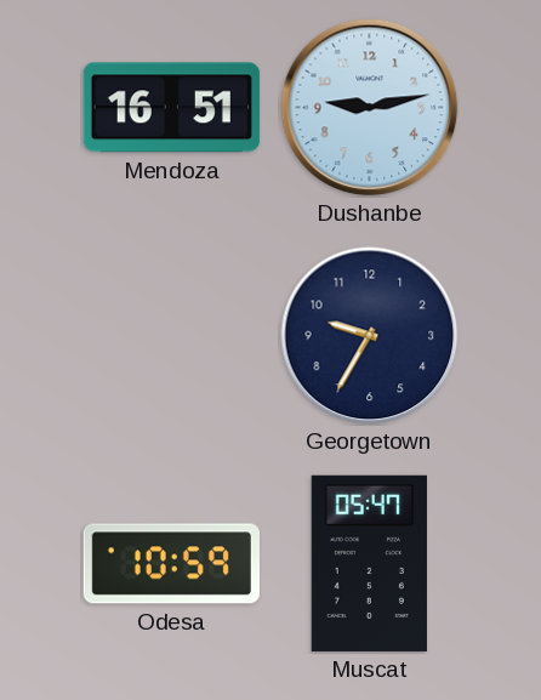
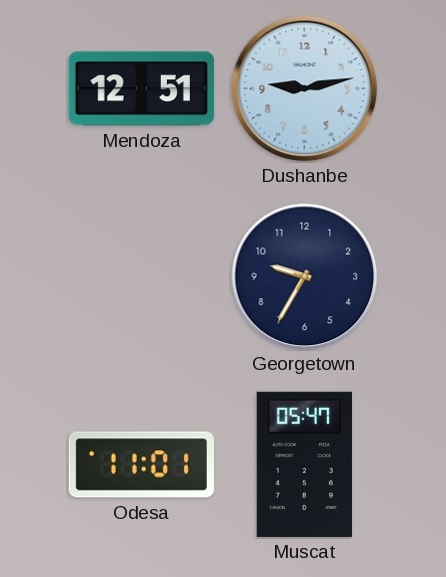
Mendoza: 16:51 -> 12:51
Odesa: 10:59 -> 11:01
